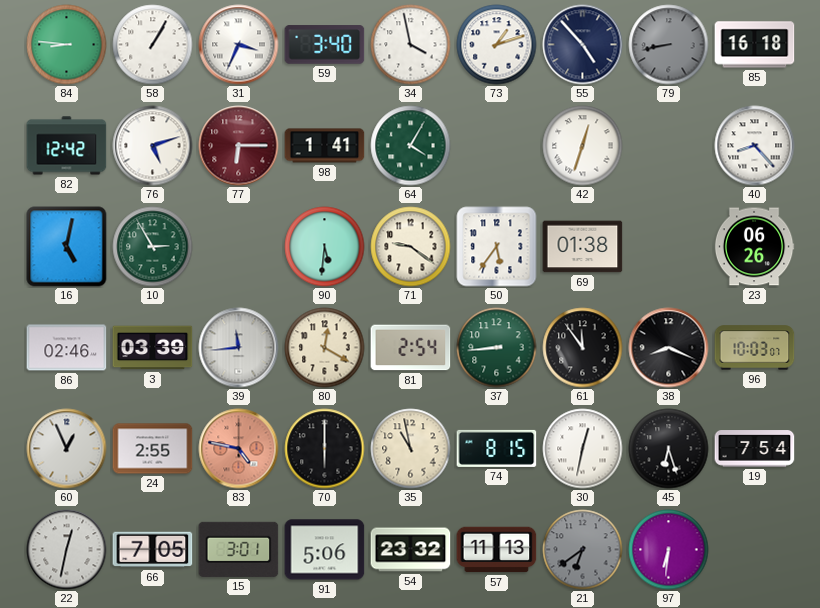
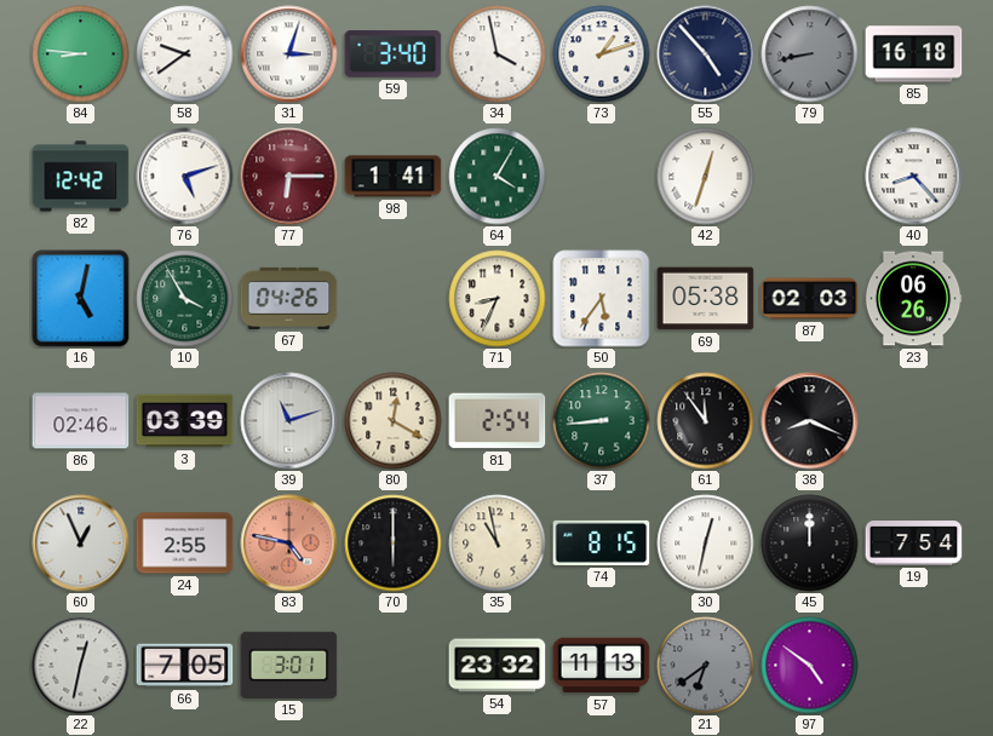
58: 1:05 -> 9:39
31: 3:34 -> 3:03
10: 2:55 -> 3:55
67: none -> 04:26
90: 5:31 -> none
71: 9:21 -> 8:34
69: 01:38 -> 05:38
87: none -> 02:03
39: 11:44 -> 11:12
96: 10:03 -> none
45: 6:27 -> 12:00
91: 5:06 -> none
97: 6:31 -> 4:51
